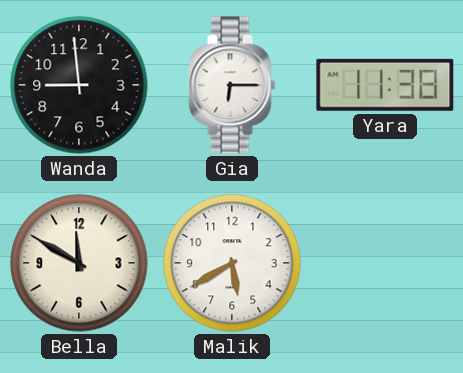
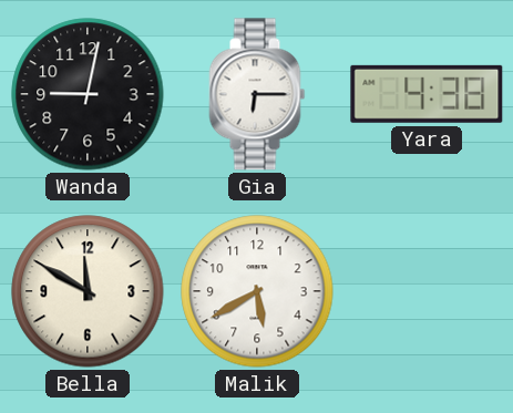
Wanda: 8:59 -> 9:02
Yara: 11:38 -> 4:38
